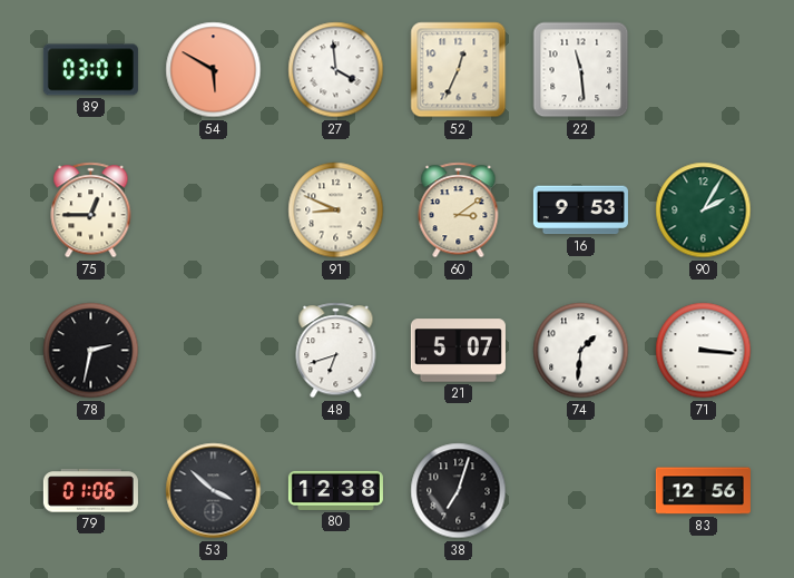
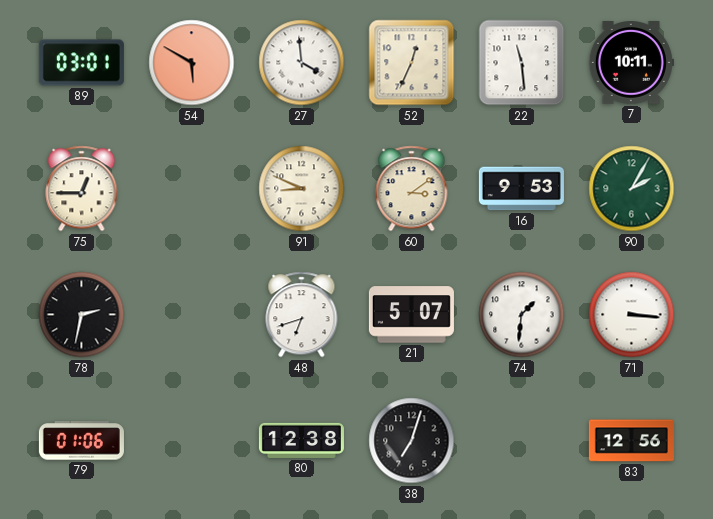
7: none -> 10:11
53: 3:52 -> none
